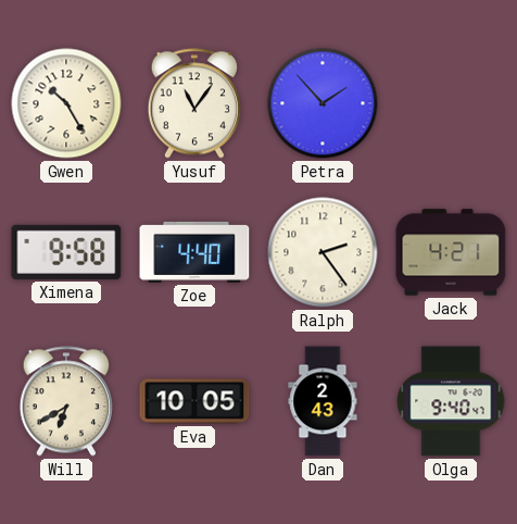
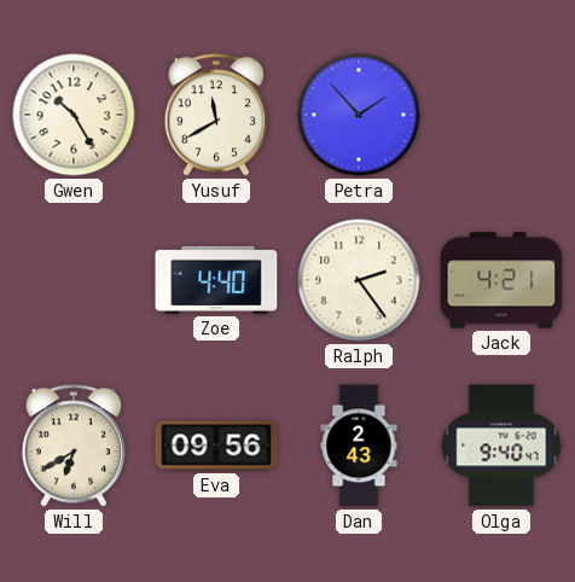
Yusuf: 11:06 -> 11:40
Ximena: 9:58 -> none
Eva: 10:05 -> 09:56
